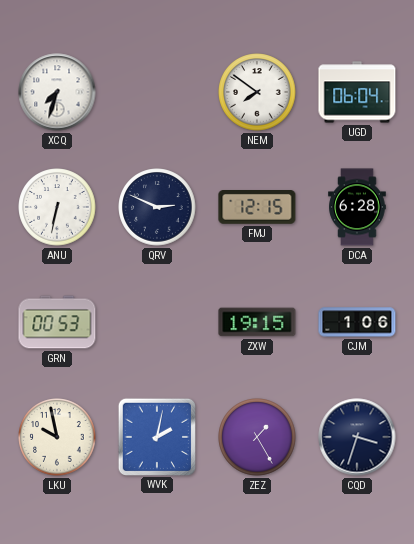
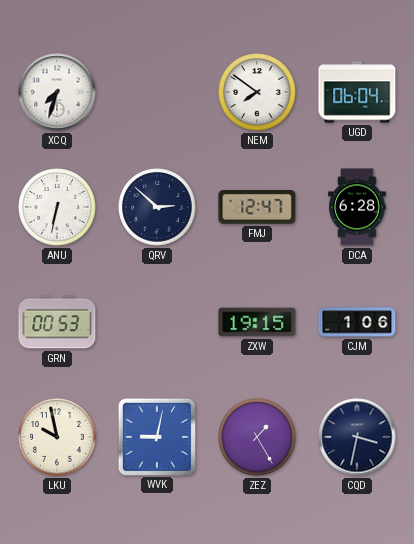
QRV: 2:49 -> 2:52
FMJ: 12:15 -> 12:47
WVK: 2:02 -> 9:02
CQD: 3:33 -> 3:32
